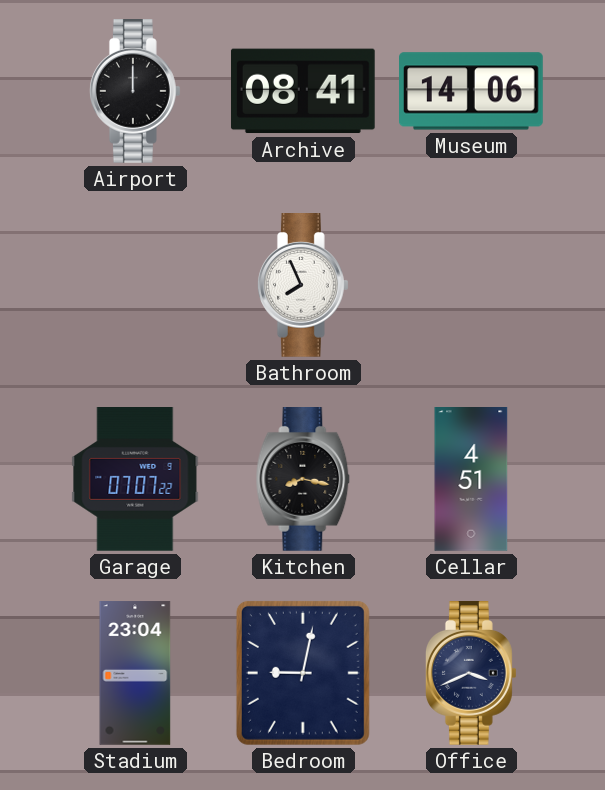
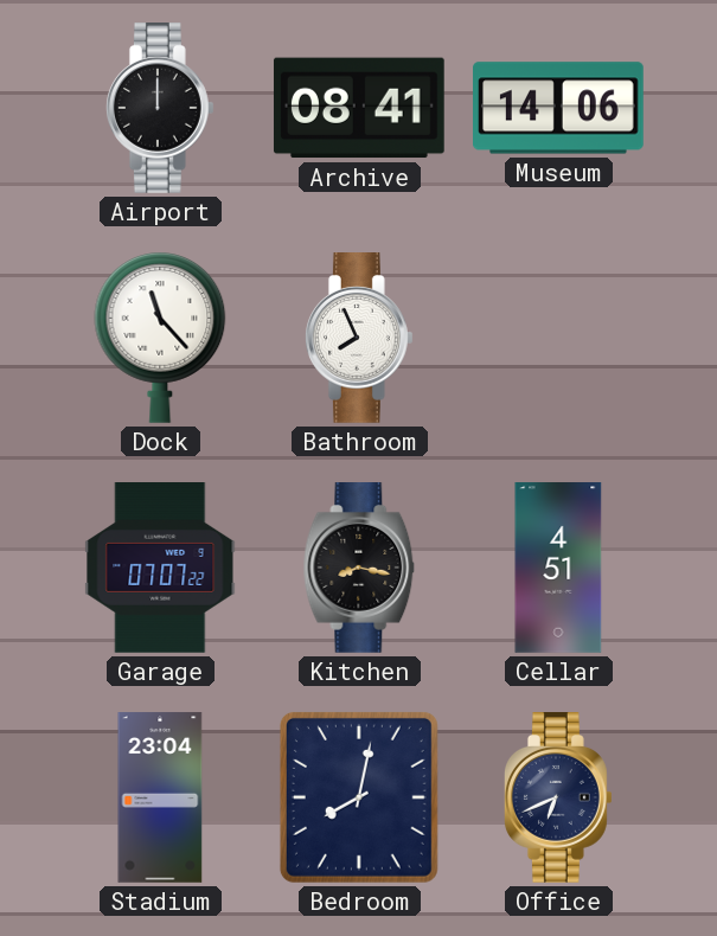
Dock: none -> 11:23
Bedroom: 9:02 -> 8:02
Office: 3:41 -> 6:41
